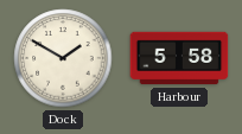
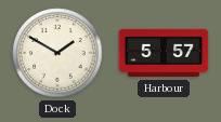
Harbour: 5:58 -> 5:57
